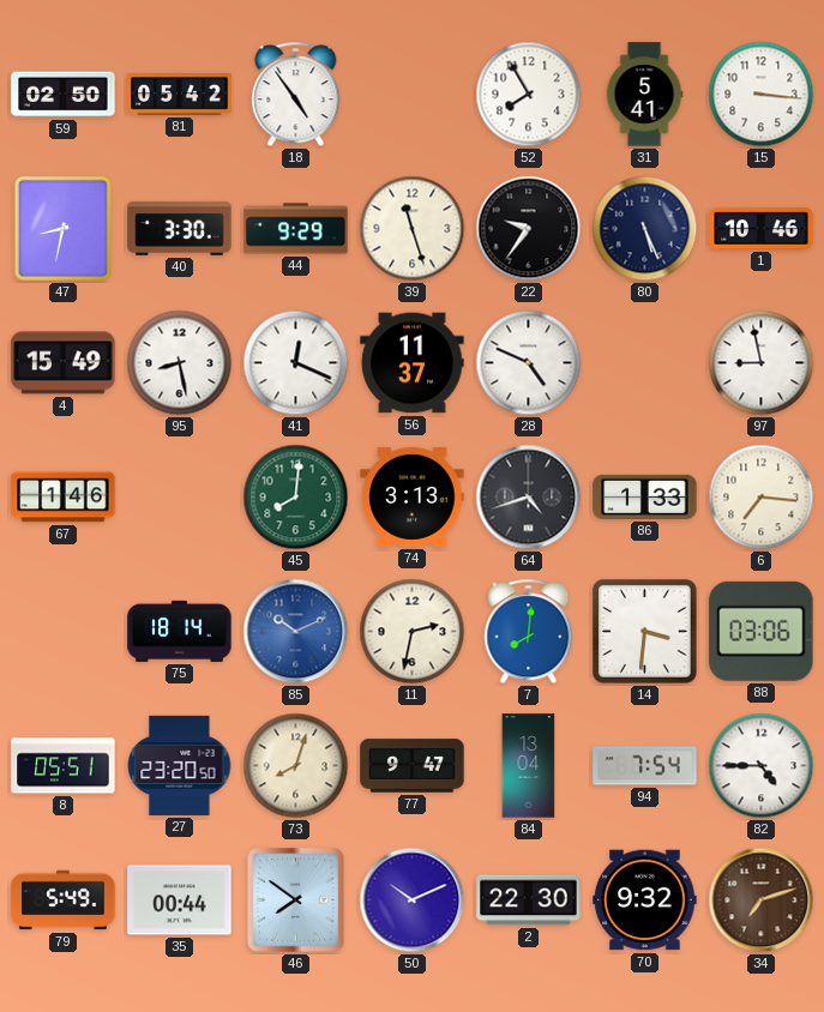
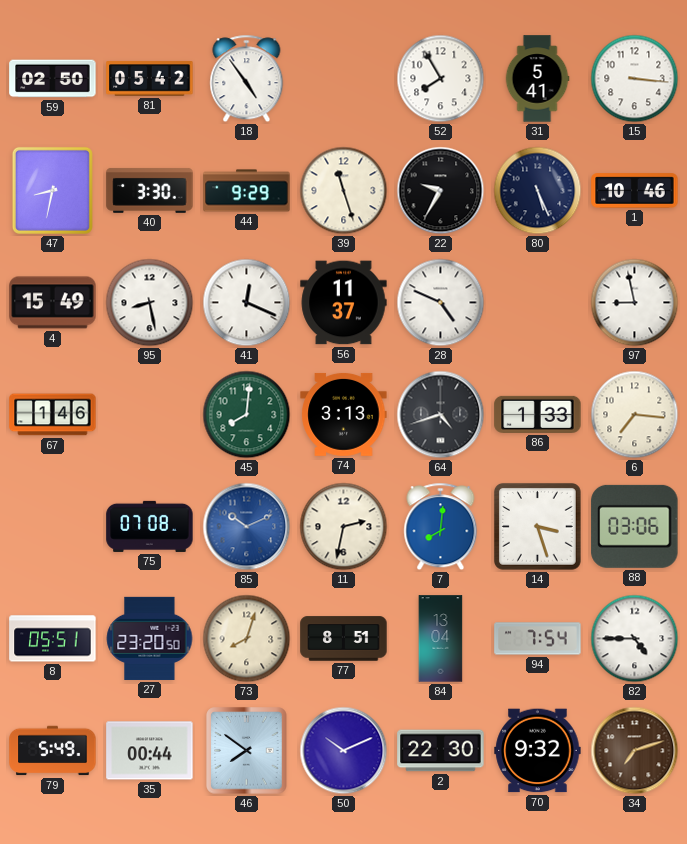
22: 9:36 -> 9:35
75: 18:14 -> 07:08
14: 3:31 -> 3:27
77: 9:47 -> 8:51
